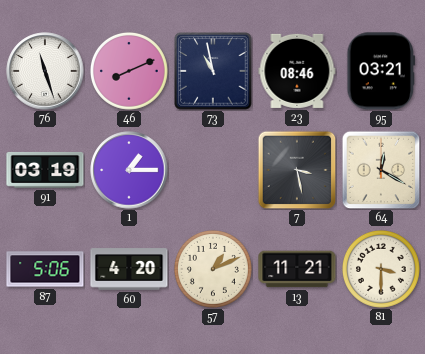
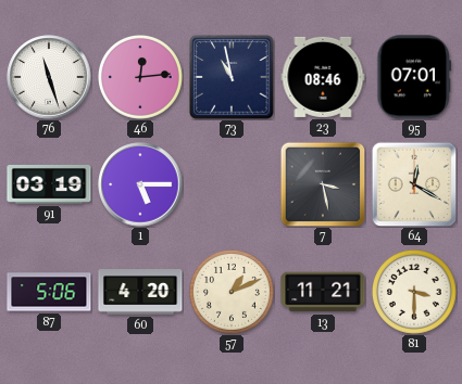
46: 8:11 -> 12:14
95: 03:21 -> 07:01
1: 1:15 -> 5:15
